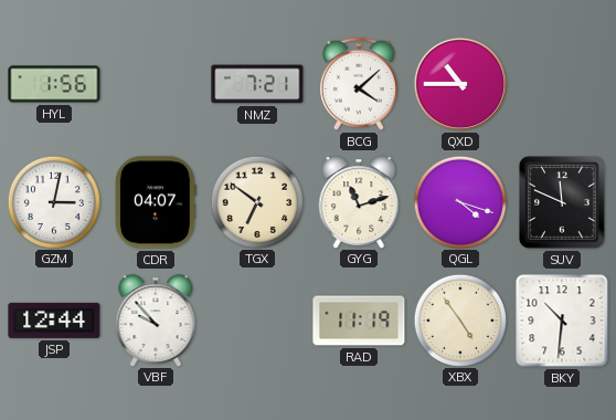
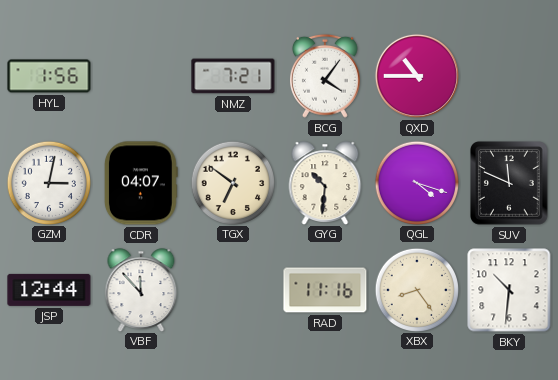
BCG: 4:08 -> 4:06
GYG: 11:12 -> 10:31
VBF: 9:53 -> 11:53
RAD: 11:19 -> 11:16
XBX: 4:54 -> 8:24
